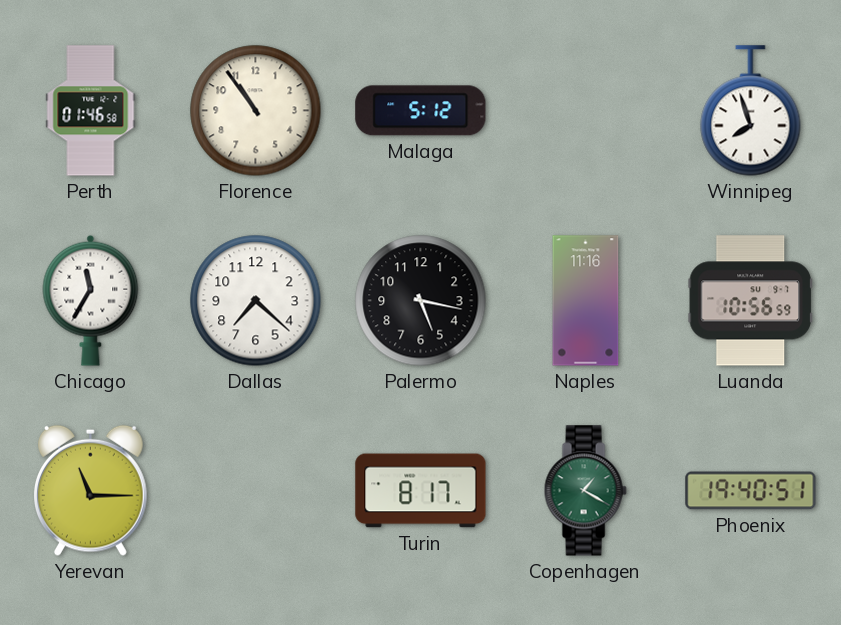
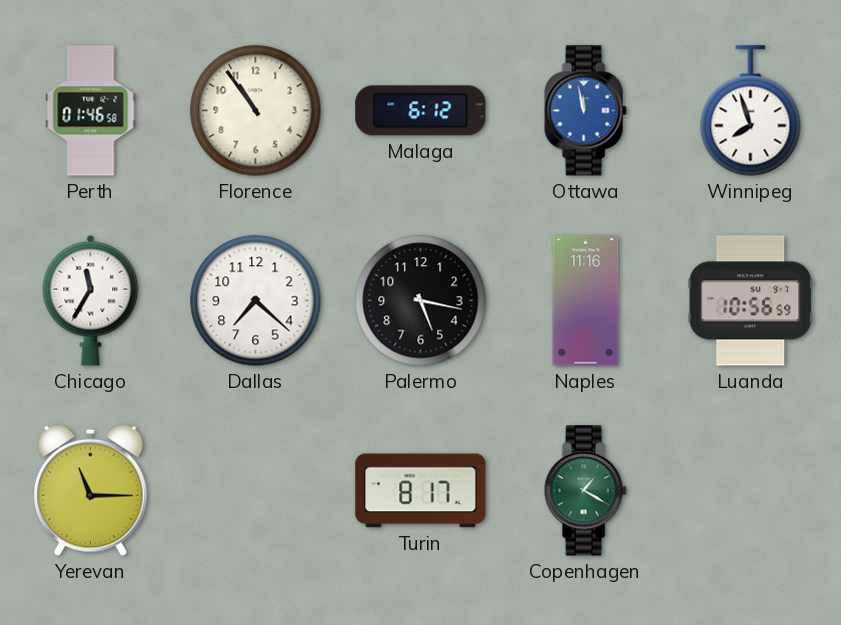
Malaga: 5:12 -> 6:12
Ottawa: none -> 11:58
Phoenix: 19:40 -> none
